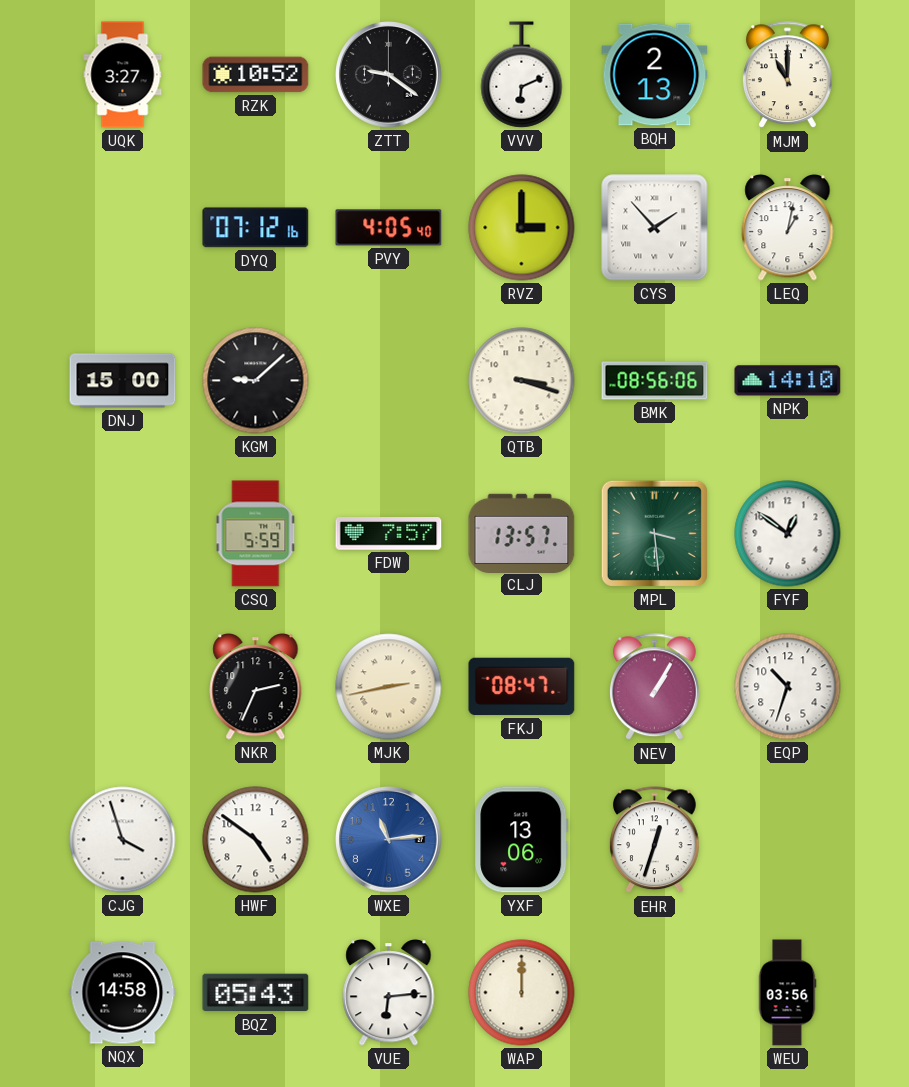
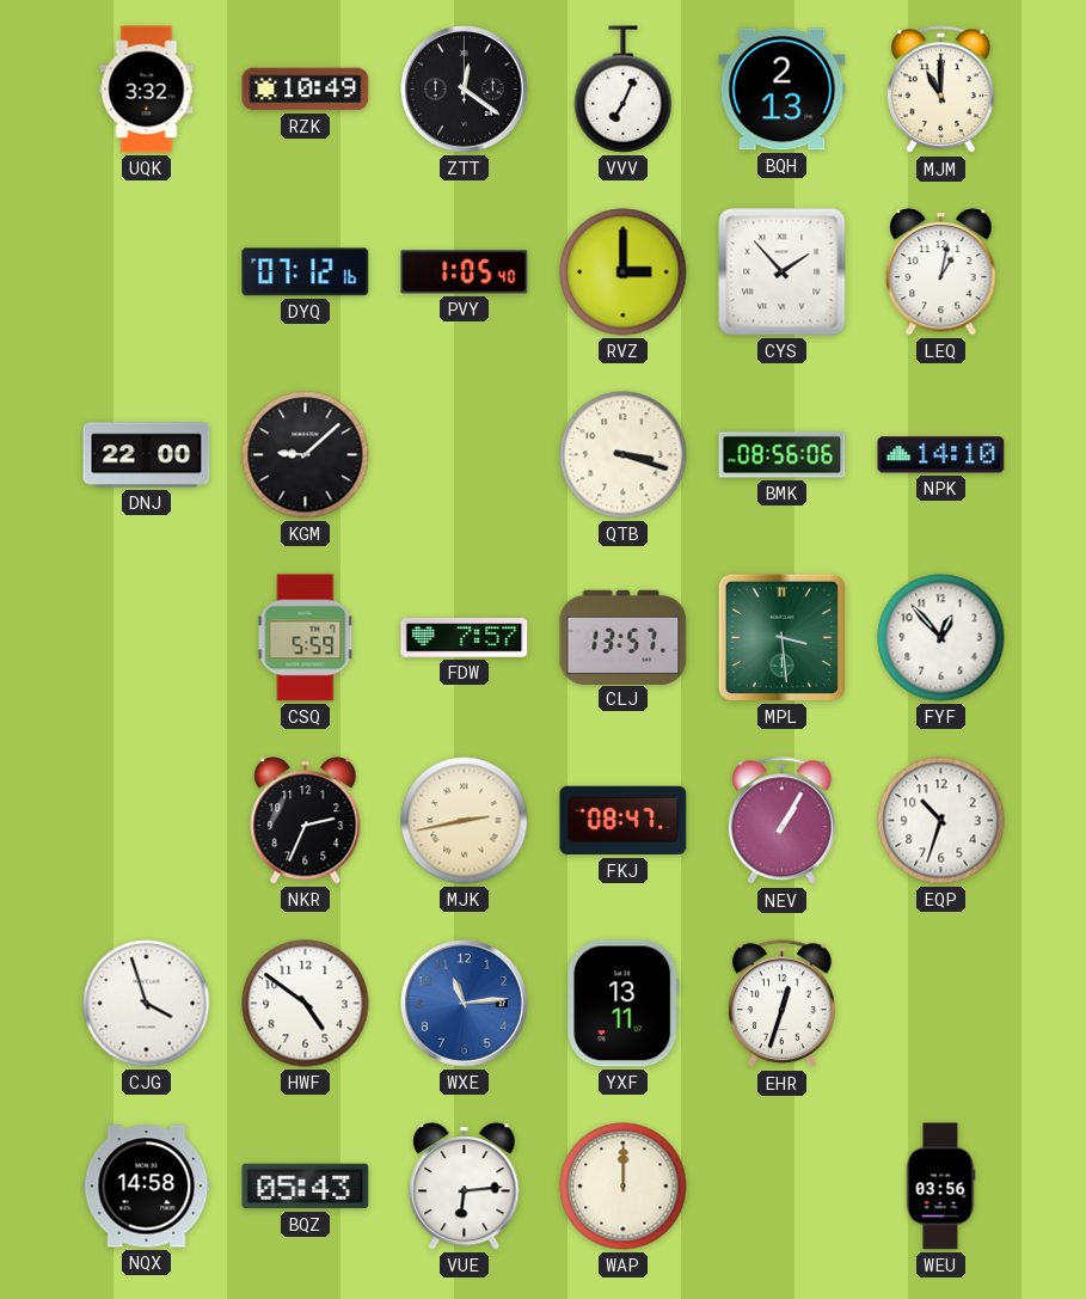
UQK: 3:27 -> 3:32
RZK: 10:52 -> 10:49
ZTT: 9:21 -> 12:21
VVV: 6:11 -> 7:04
PVY: 4:05 -> 1:05
DNJ: 15:00 -> 22:00
FYF: 12:51 -> 12:53
YXF: 13:06 -> 13:11
